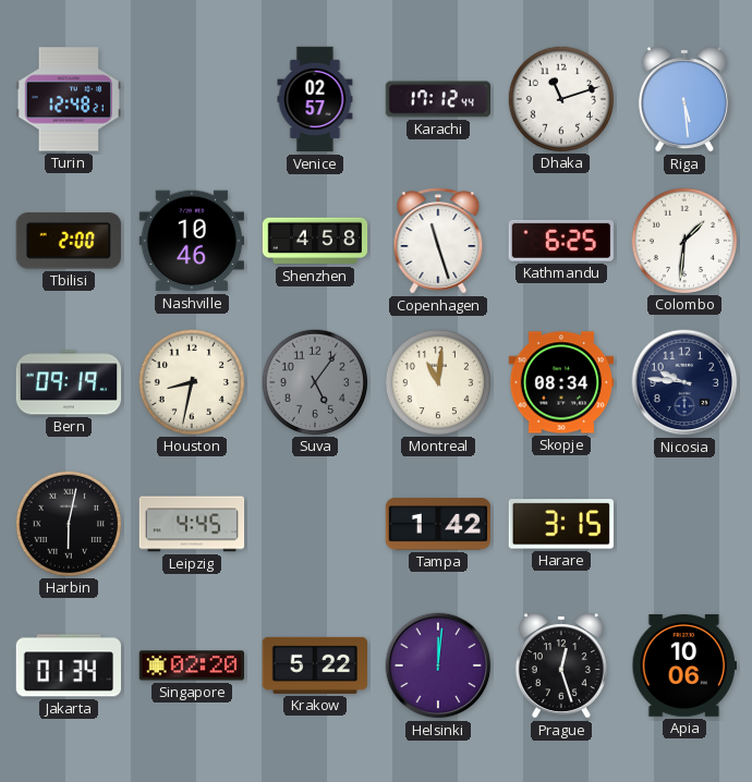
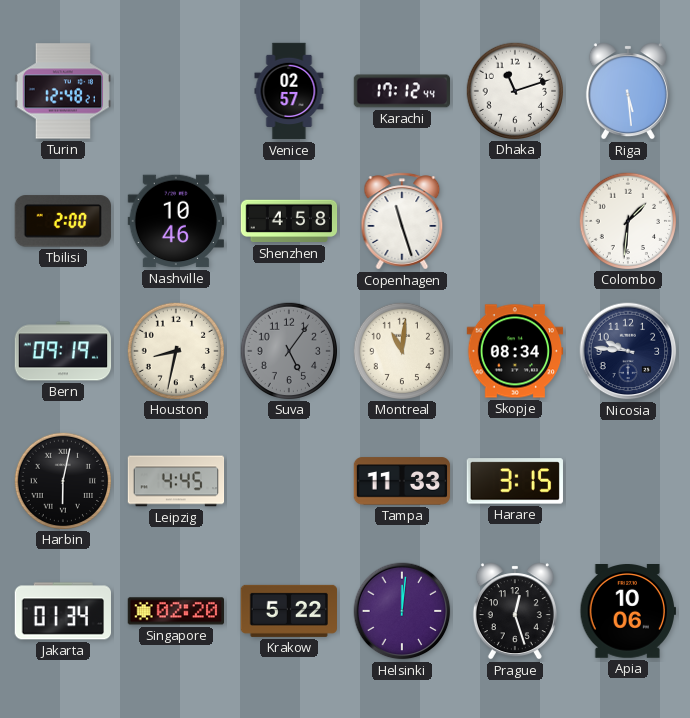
Kathmandu: 6:25 -> none
Tampa: 1:42 -> 11:33
